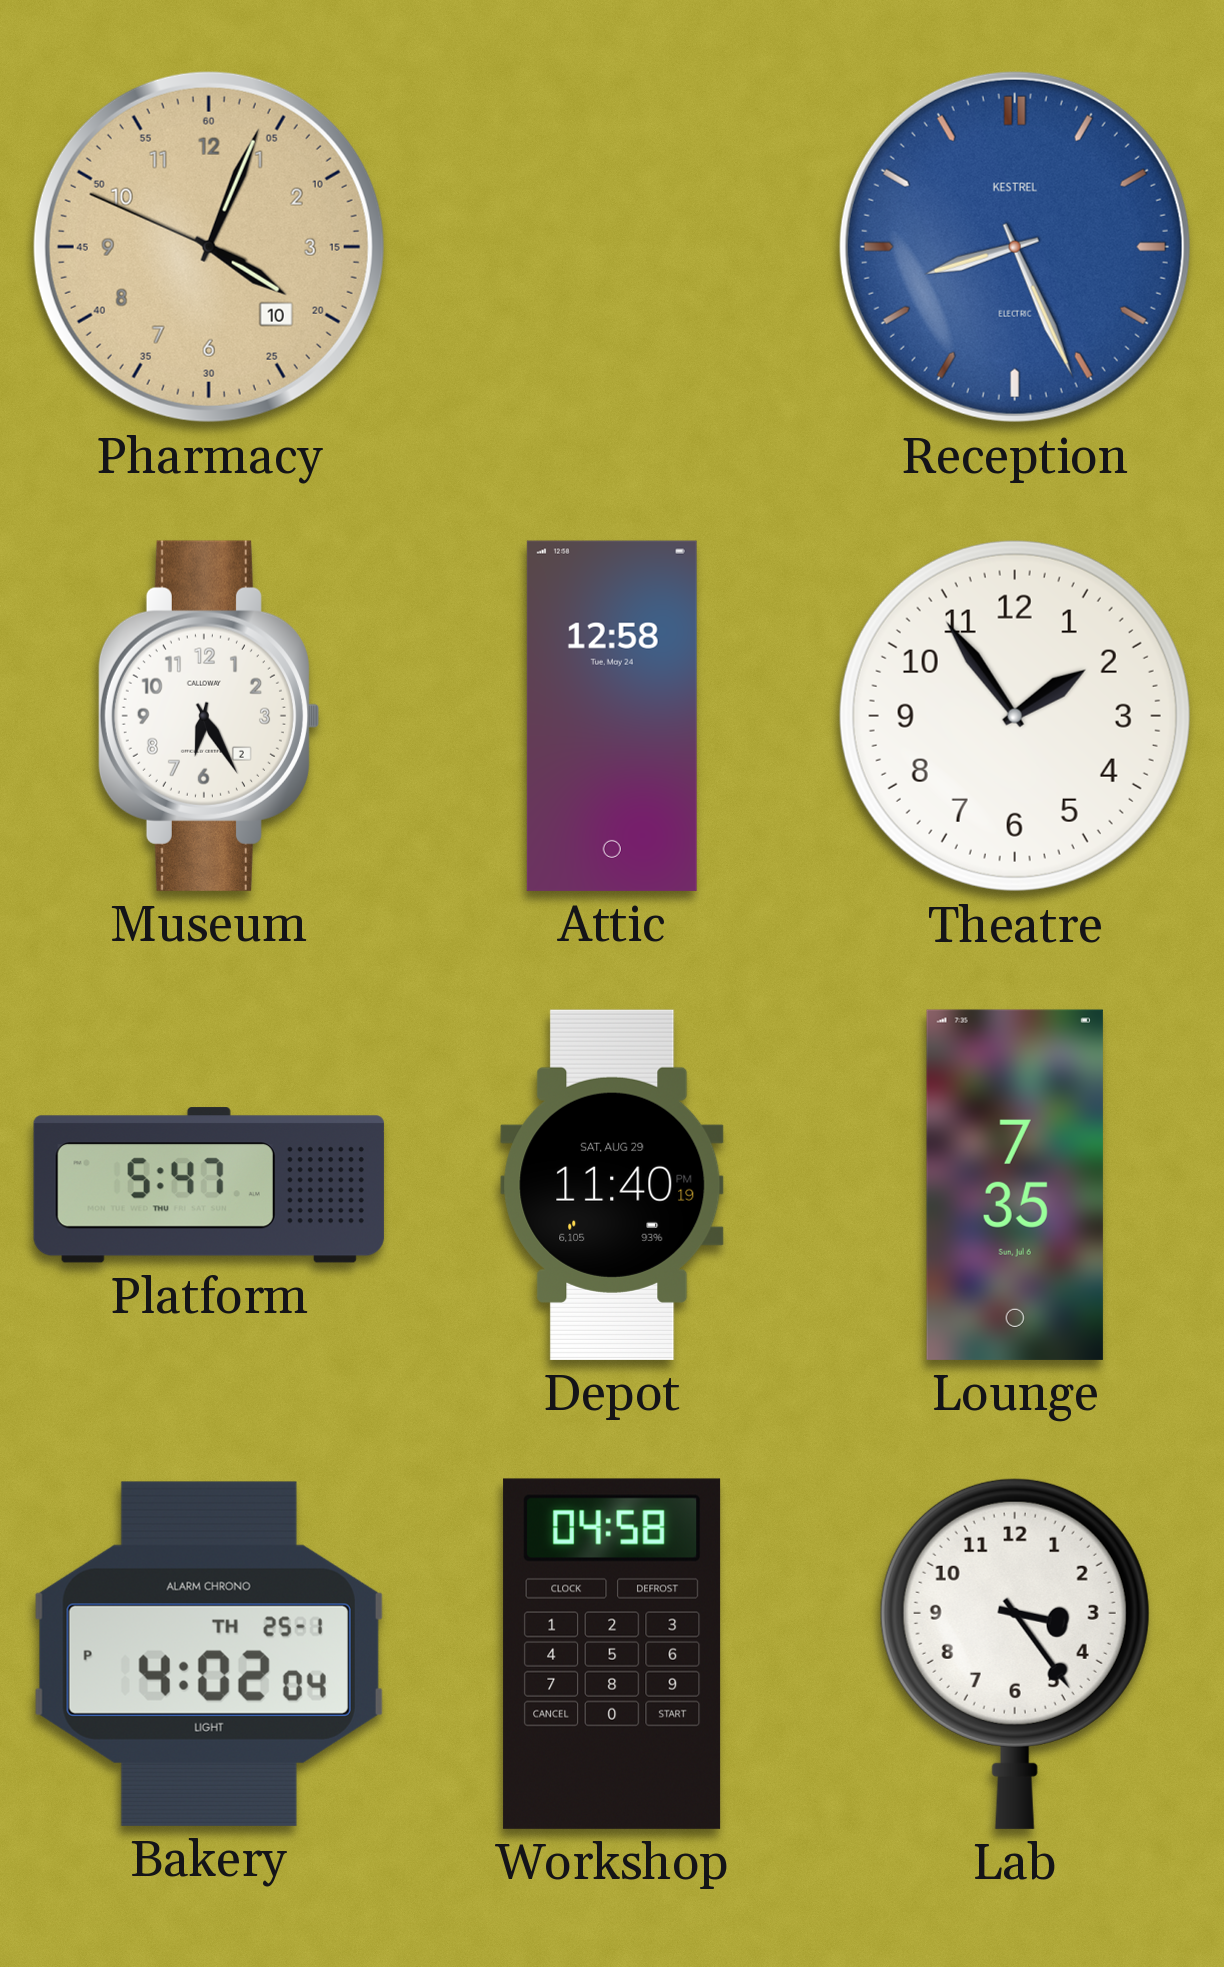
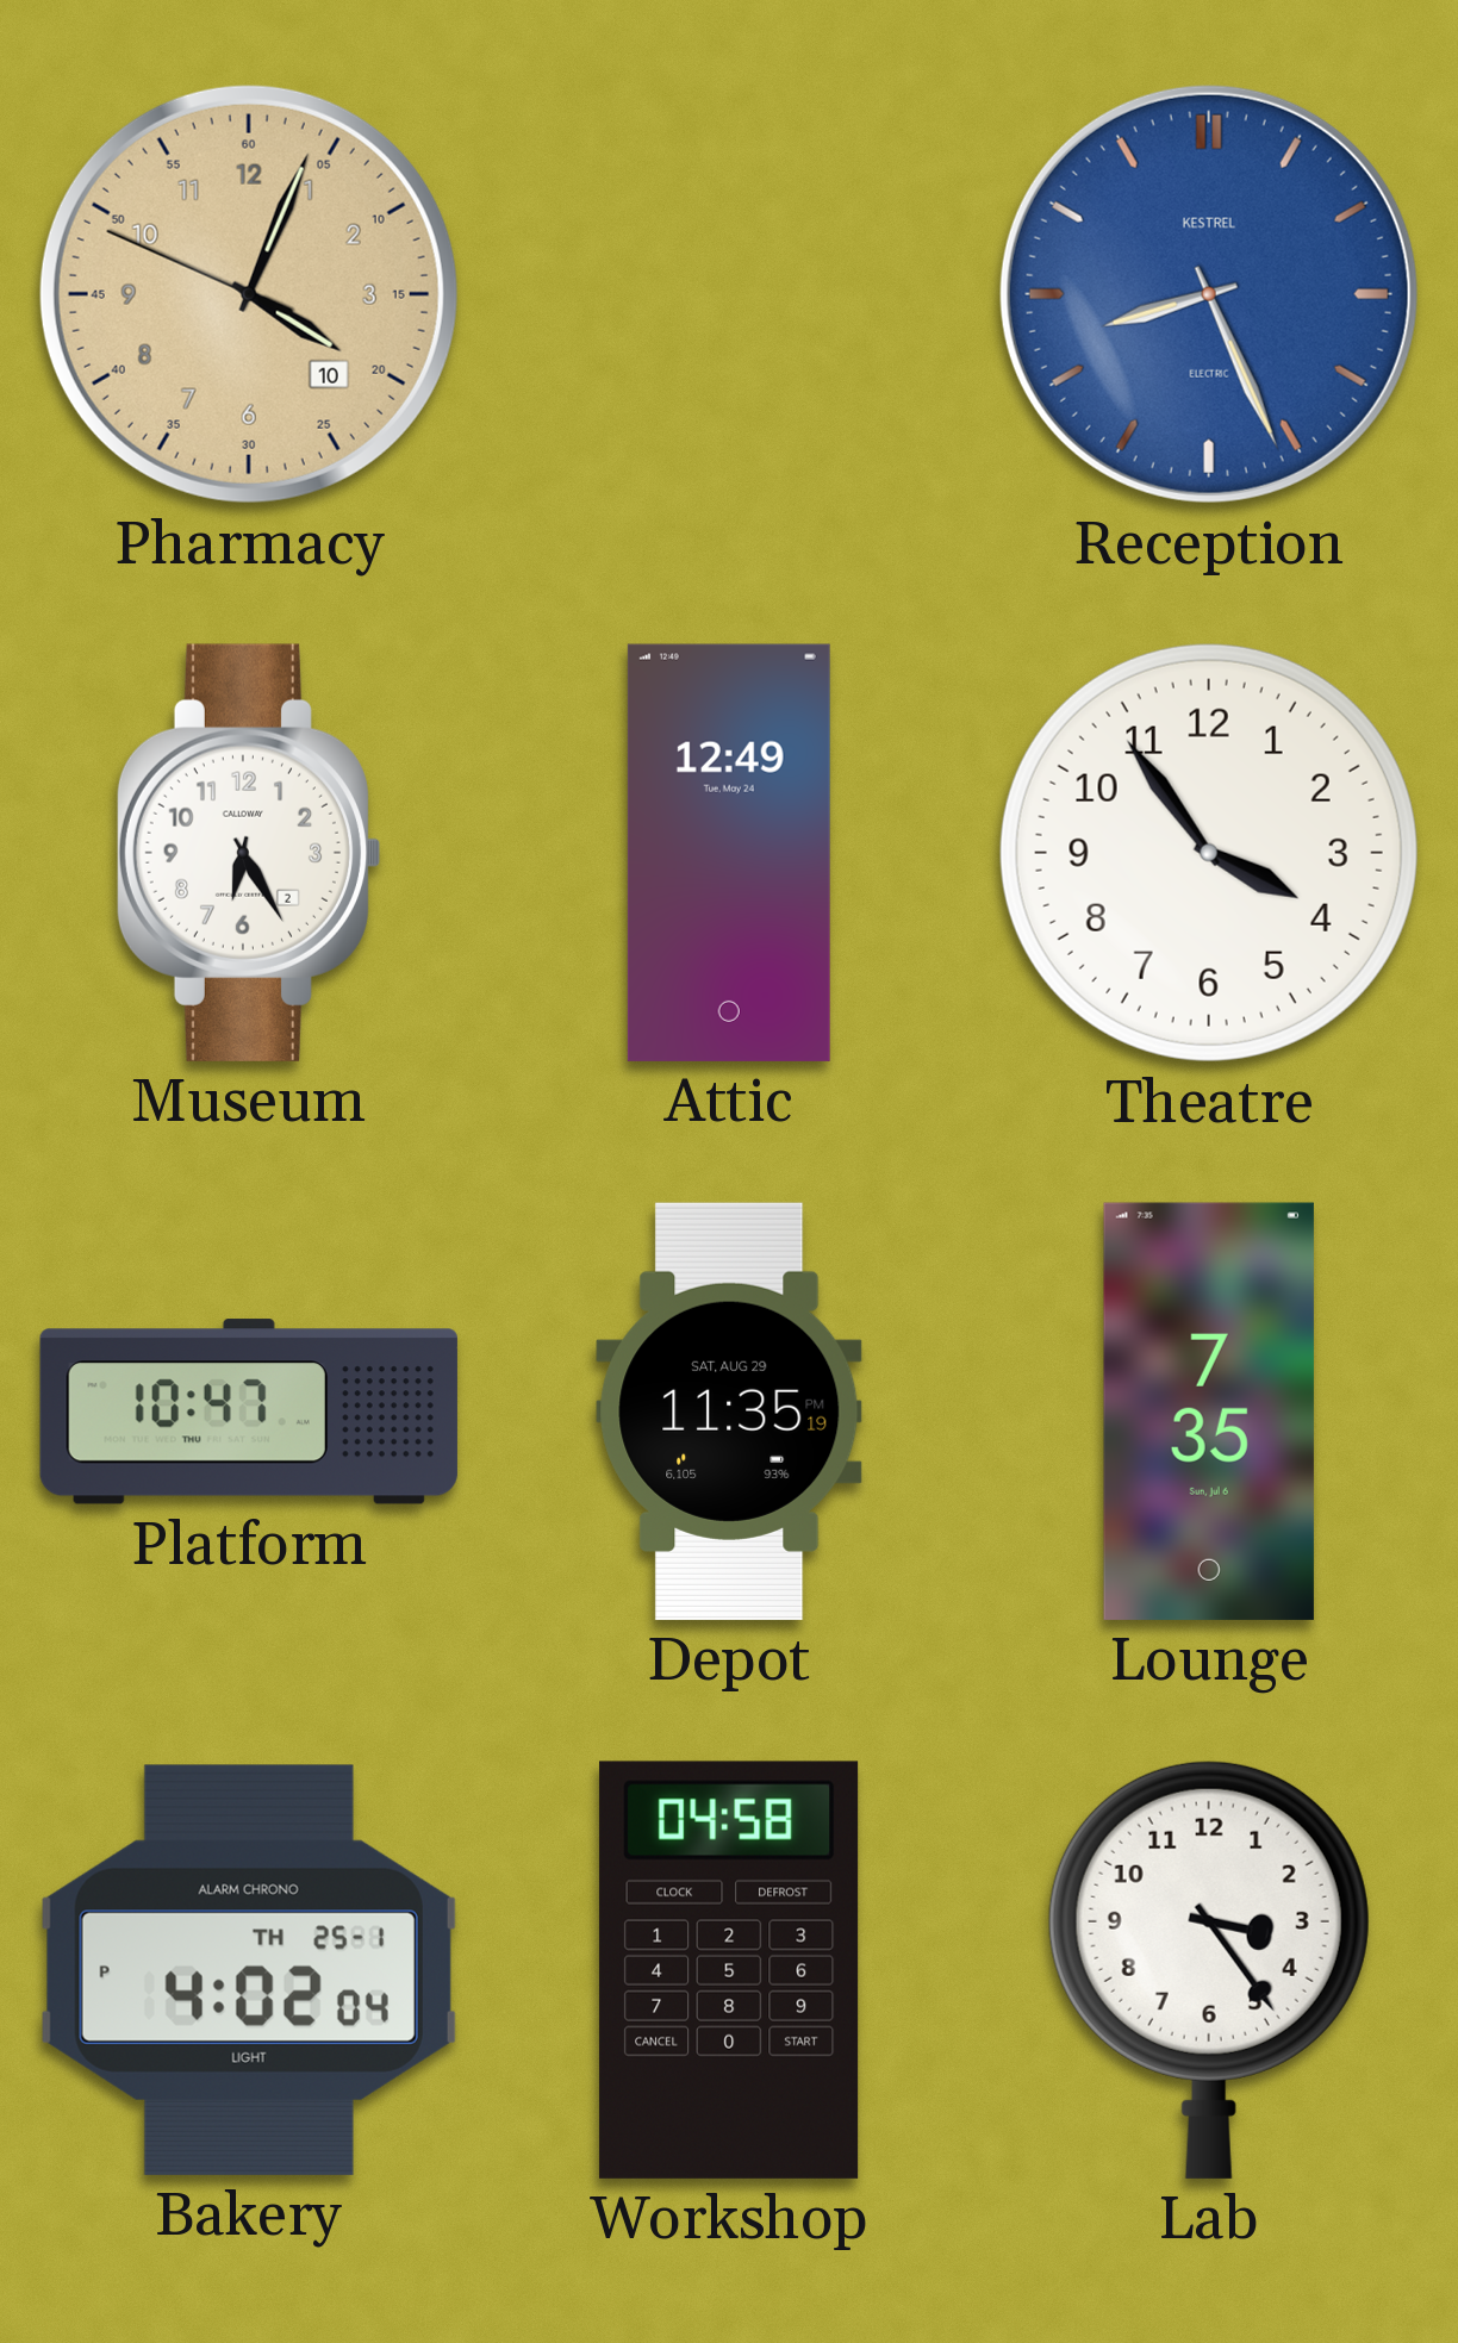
Attic: 12:58 -> 12:49
Theatre: 1:54 -> 3:54
Platform: 5:47 -> 10:47
Depot: 11:40 -> 11:35
